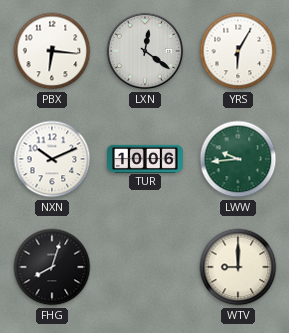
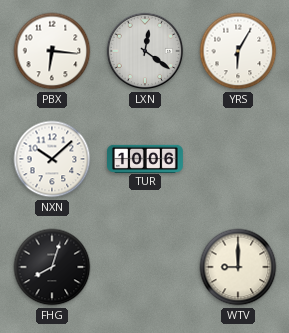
NXN: 10:11 -> 10:08
LWW: 9:44 -> none
